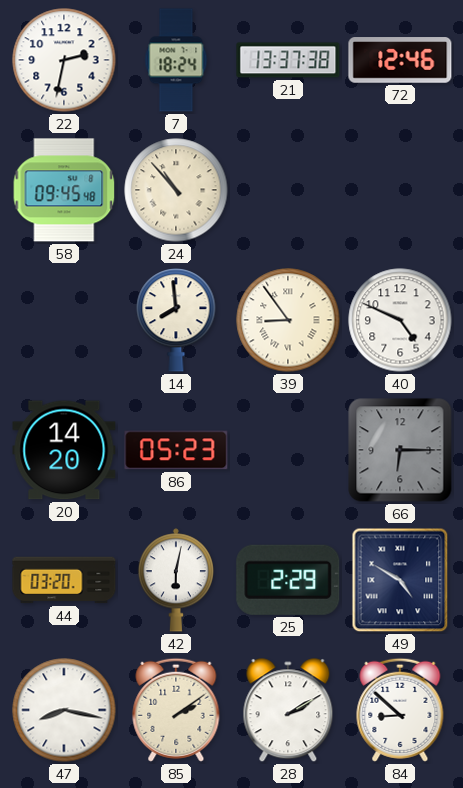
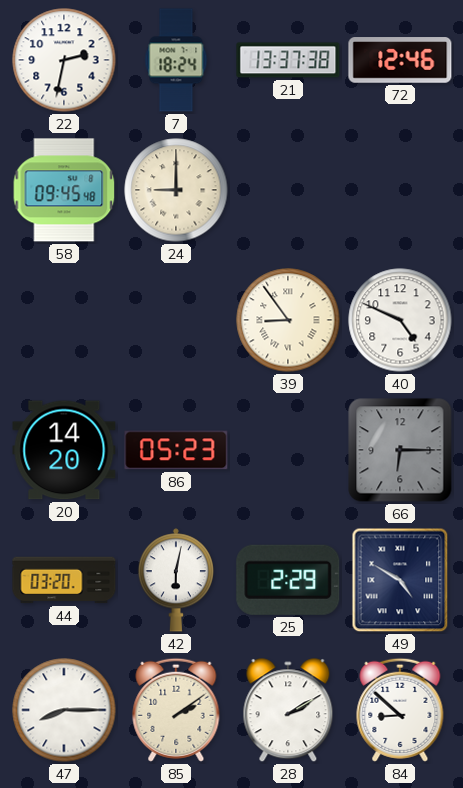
24: 10:53 -> 9:00
14: 7:59 -> none
47: 8:17 -> 8:15
